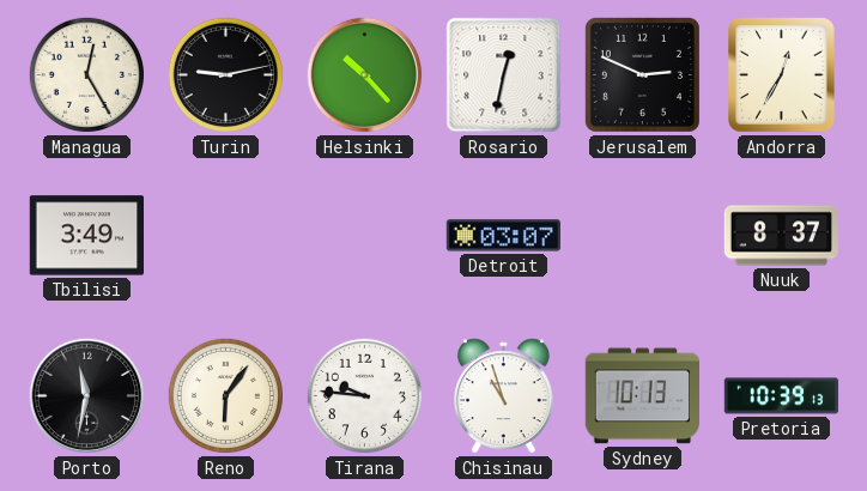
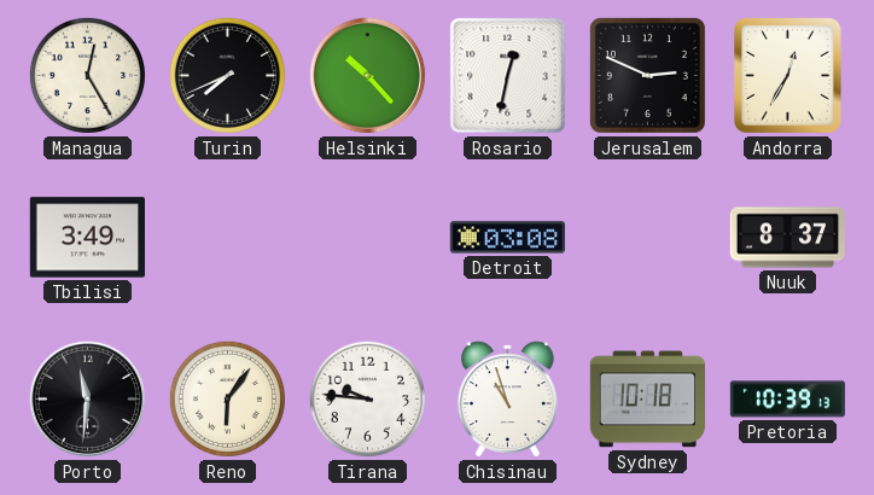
Turin: 9:13 -> 7:41
Detroit: 03:07 -> 03:08
Porto: 11:32 -> 11:31
Sydney: 10:13 -> 10:18
